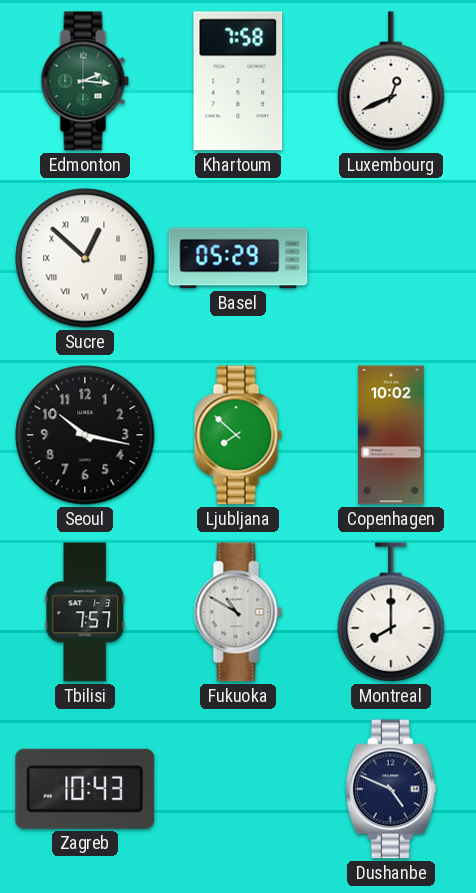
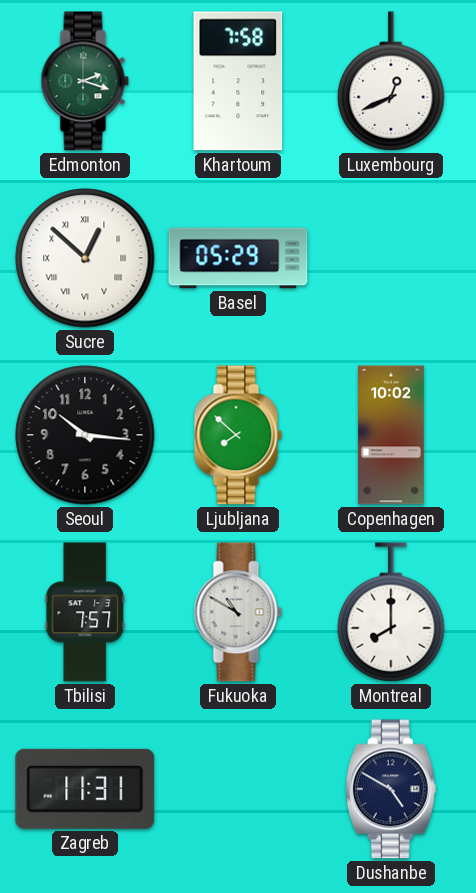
Edmonton: 2:16 -> 2:18
Seoul: 10:17 -> 10:16
Zagreb: 10:43 -> 11:31
Dushanbe: 4:49 -> 4:50
